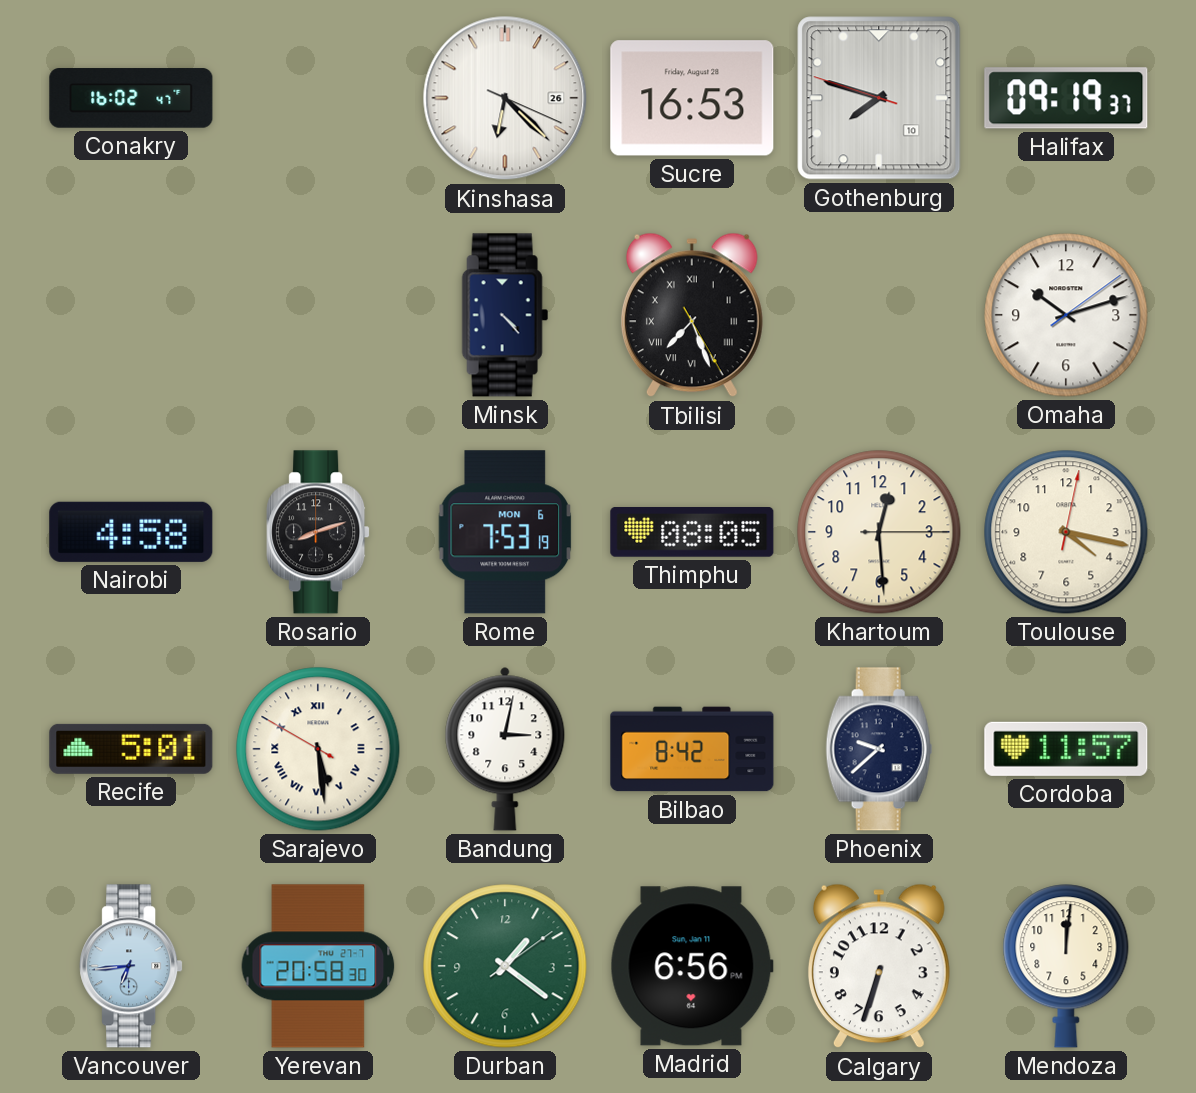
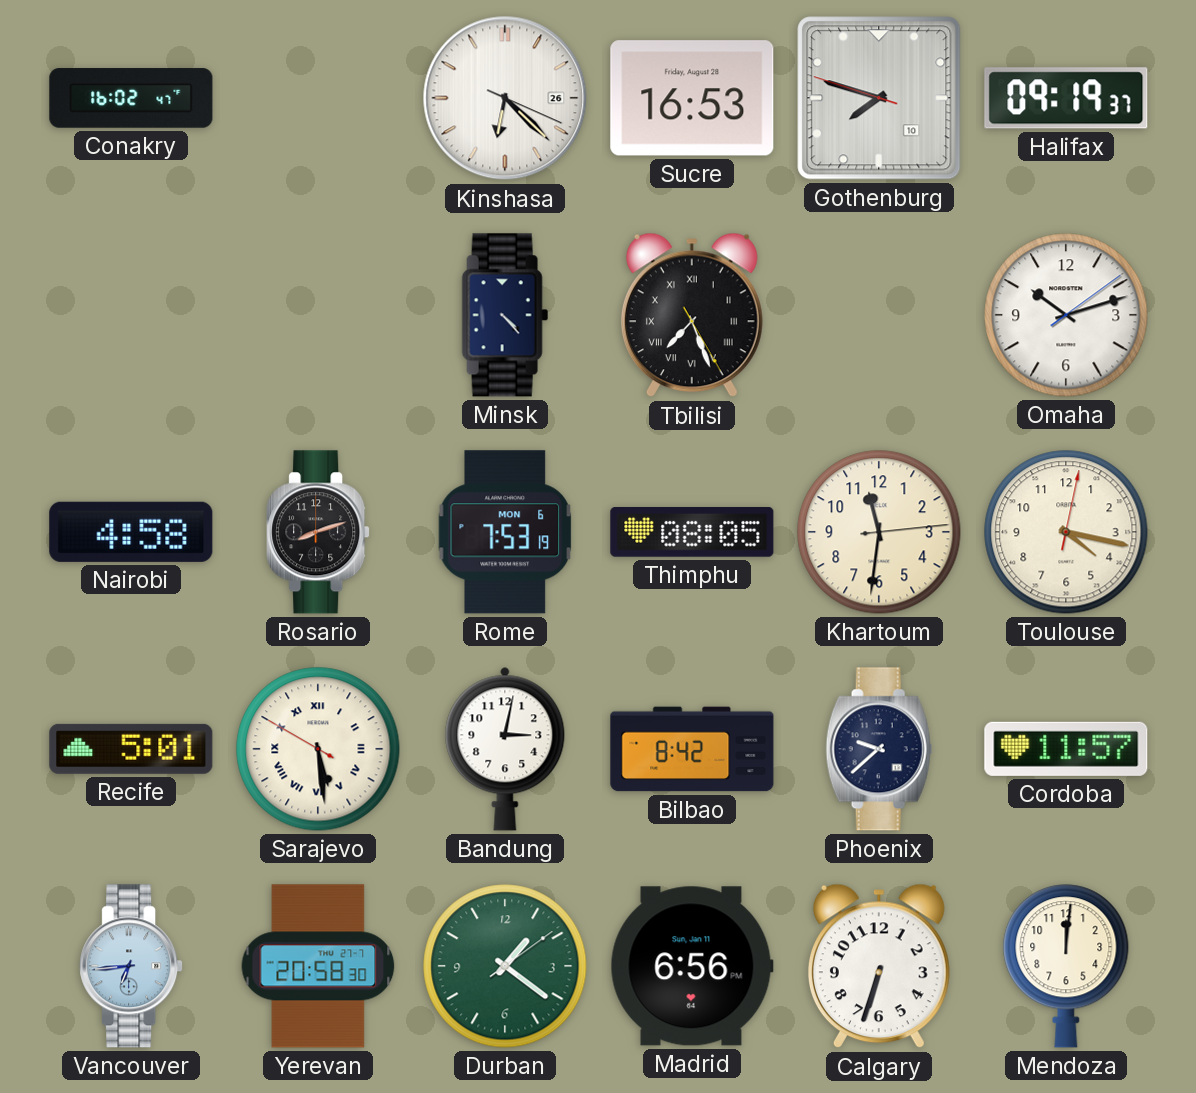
Khartoum: 12:29 -> 11:31
